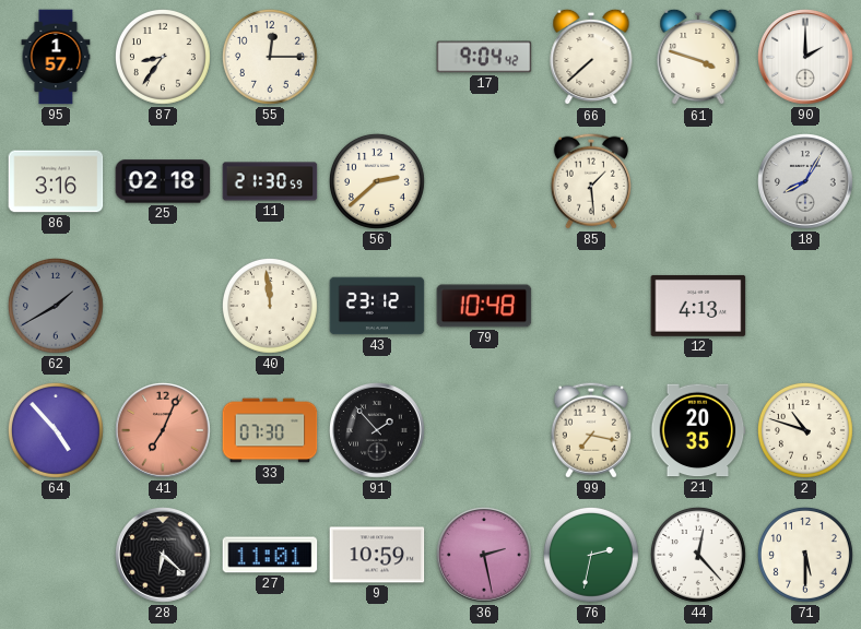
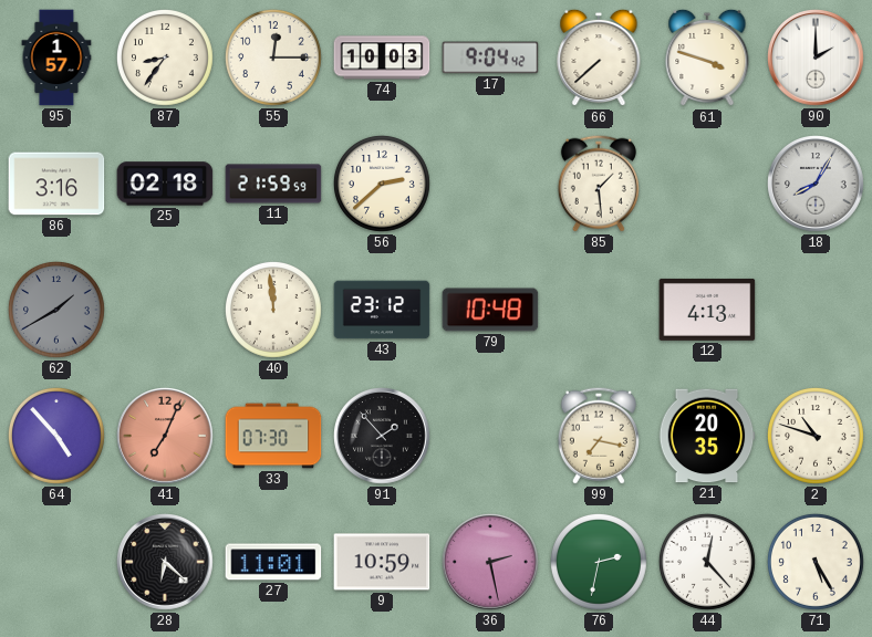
74: none -> 10:03
11: 21:30 -> 21:59
71: 5:30 -> 5:25
